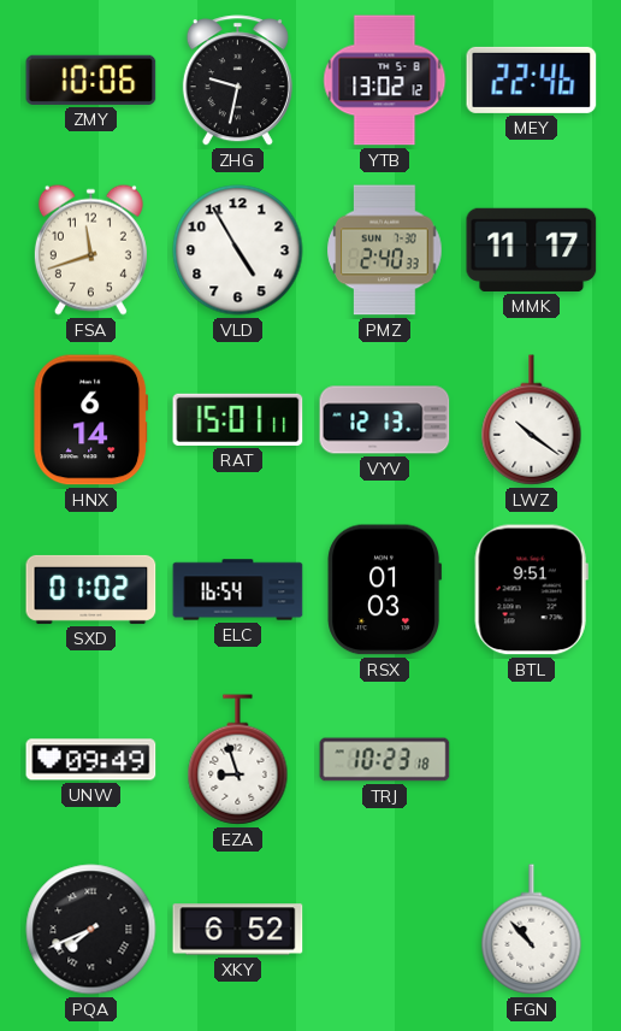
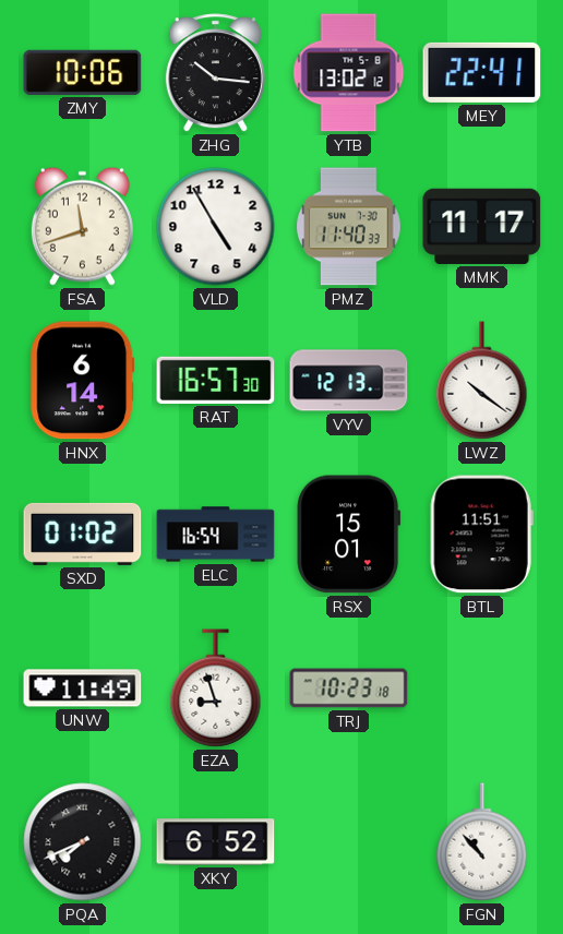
ZHG: 9:32 -> 10:16
MEY: 22:46 -> 22:41
PMZ: 2:40 -> 11:40
RAT: 15:01 -> 16:57
RSX: 01:03 -> 15:01
BTL: 9:51 -> 11:51
UNW: 09:49 -> 11:49
